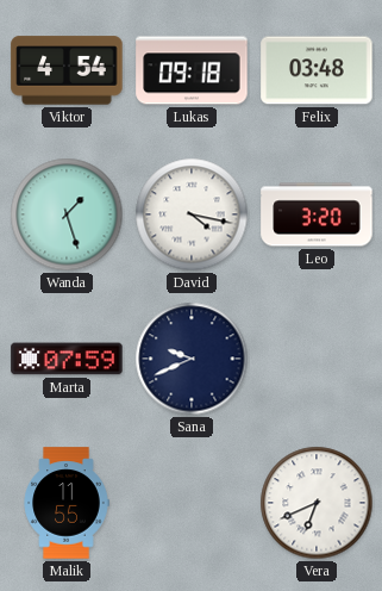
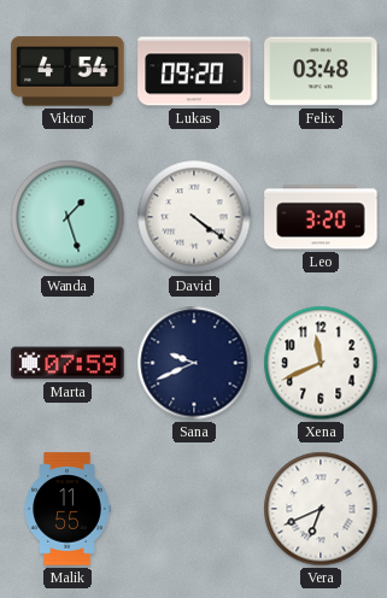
Lukas: 09:18 -> 09:20
David: 4:17 -> 4:21
Xena: none -> 11:41
